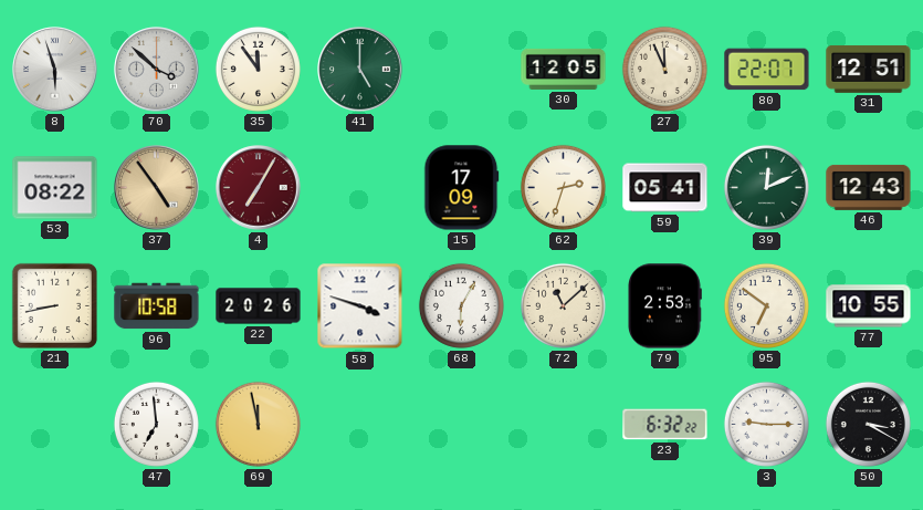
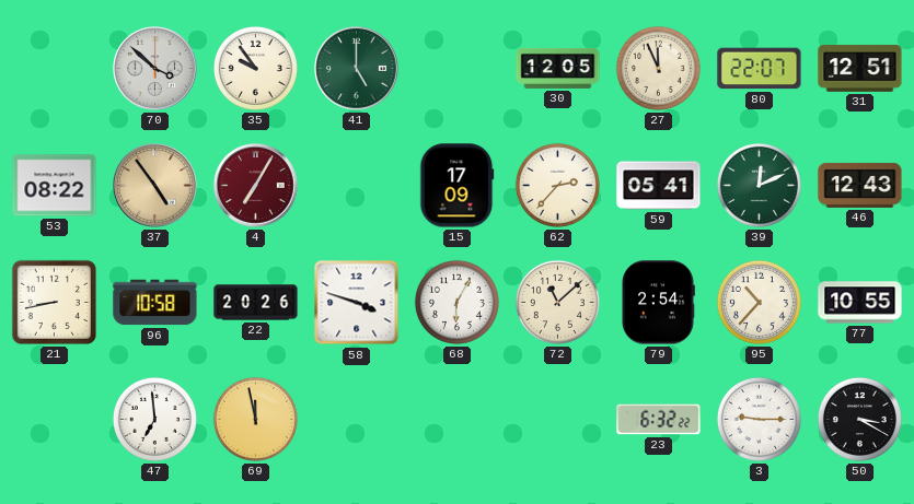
8: 5:57 -> none
35: 11:54 -> 9:54
62: 2:33 -> 2:37
79: 2:53 -> 2:54
95: 6:51 -> 10:37
